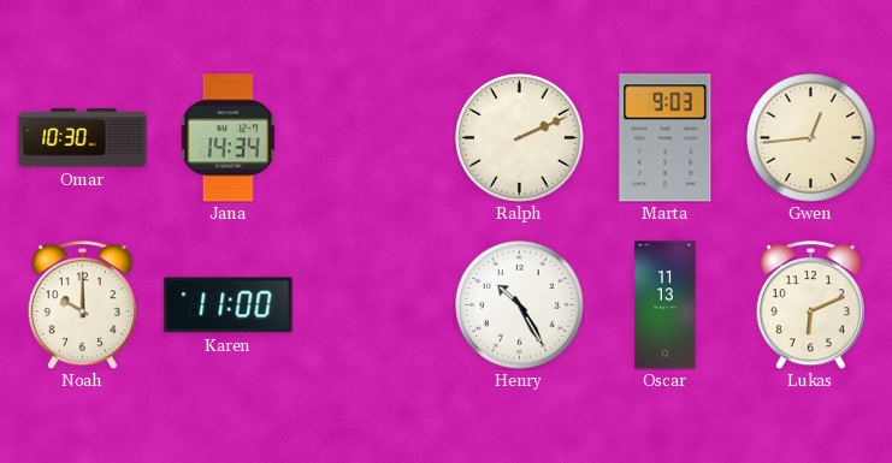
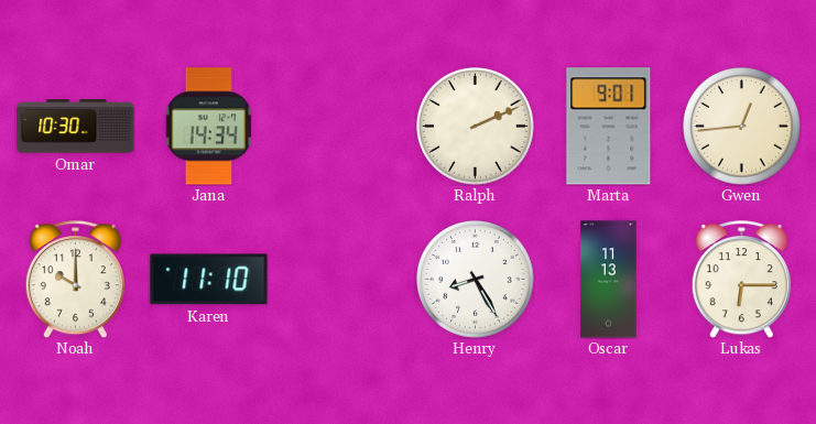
Marta: 9:03 -> 9:01
Karen: 11:00 -> 11:10
Henry: 10:25 -> 8:25
Lukas: 6:11 -> 6:15
